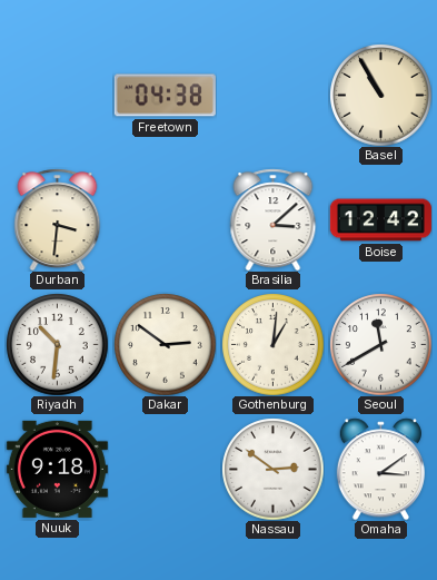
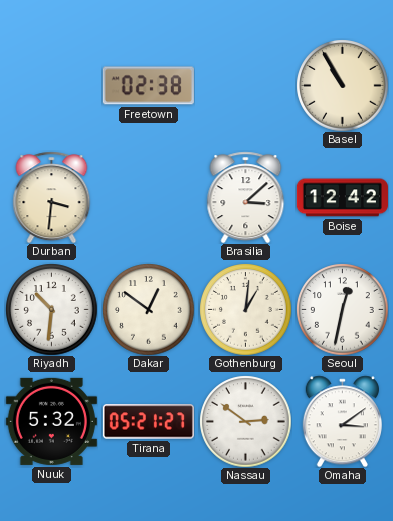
Freetown: 04:38 -> 02:38
Dakar: 2:51 -> 12:51
Seoul: 11:40 -> 12:32
Nuuk: 9:18 -> 5:32
Tirana: none -> 05:21
